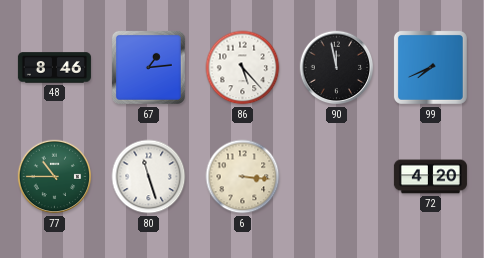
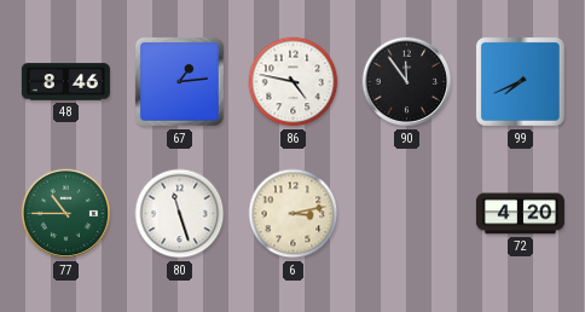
86: 5:23 -> 4:47
90: 11:58 -> 11:54
6: 3:16 -> 3:13
